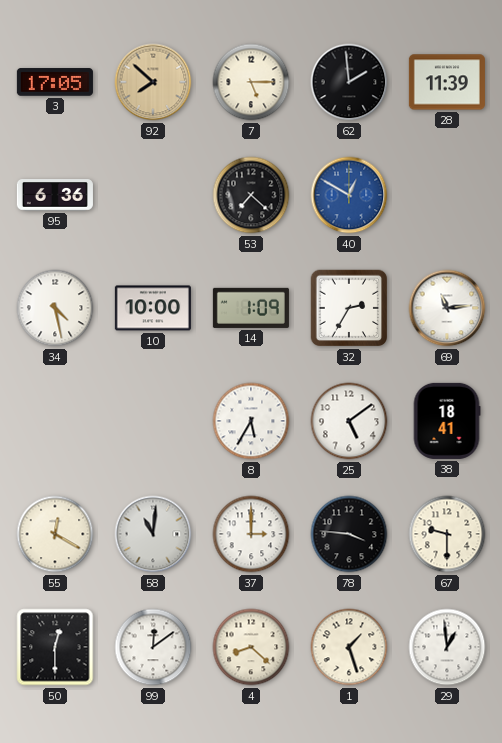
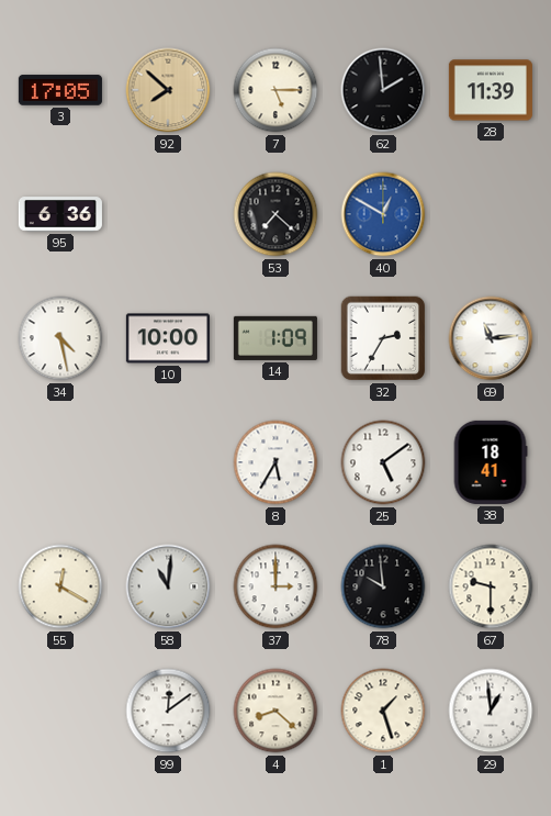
78: 3:46 -> 9:59
50: 12:30 -> none
